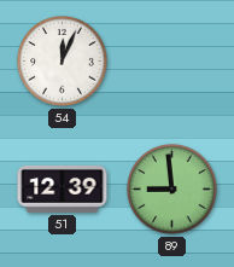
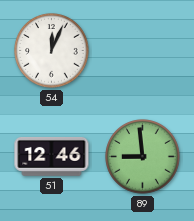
51: 12:39 -> 12:46
